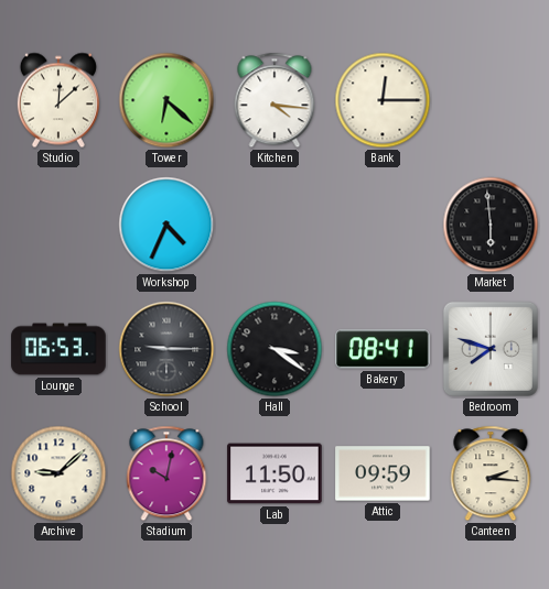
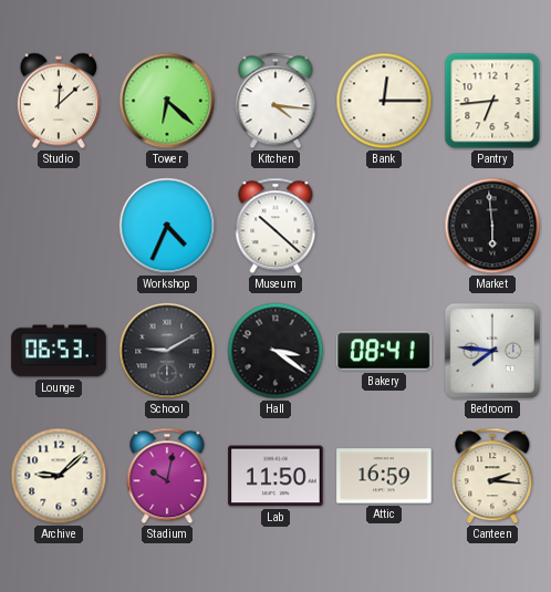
Pantry: none -> 6:44
Museum: none -> 10:22
School: 9:15 -> 9:10
Bedroom: 7:48 -> 7:46
Attic: 09:59 -> 16:59
